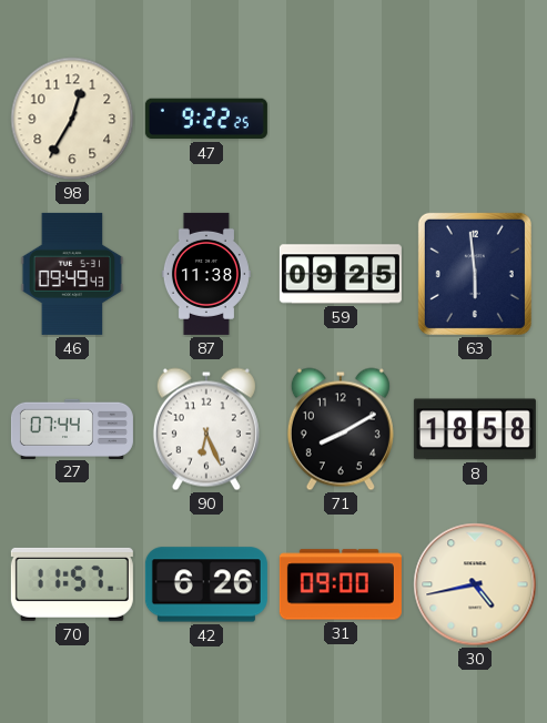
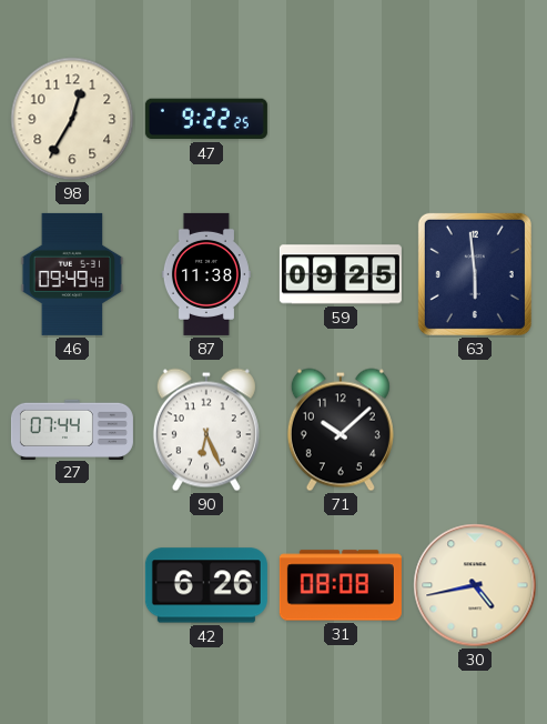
71: 8:10 -> 10:08
8: 18:58 -> none
70: 11:57 -> none
31: 09:00 -> 08:08
